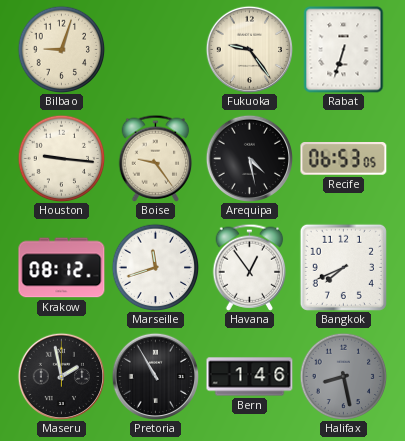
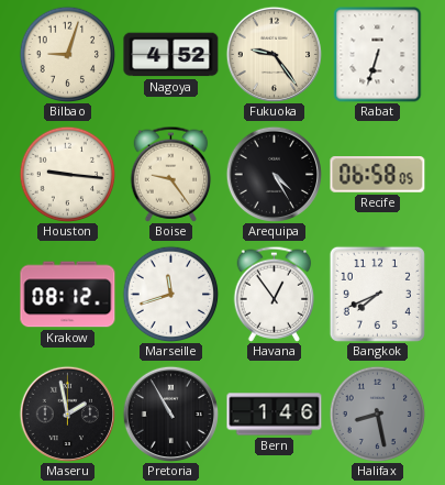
Nagoya: none -> 4:52
Arequipa: 4:28 -> 4:25
Recife: 06:53 -> 06:58
